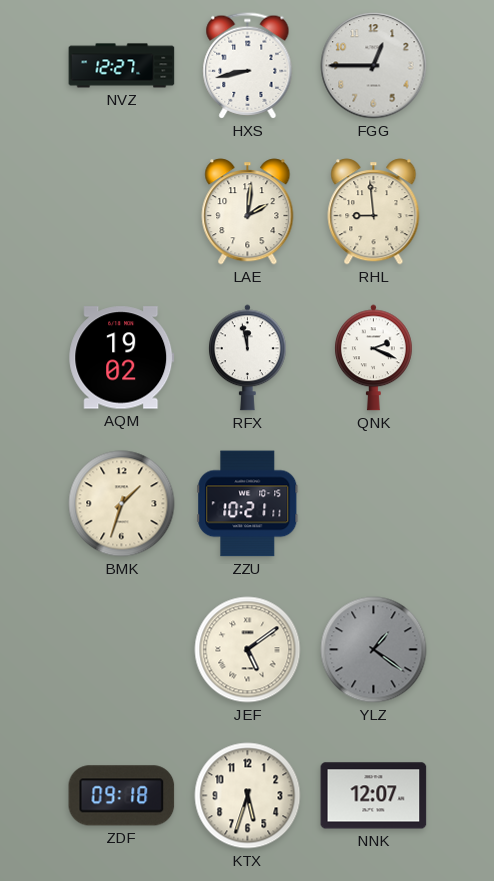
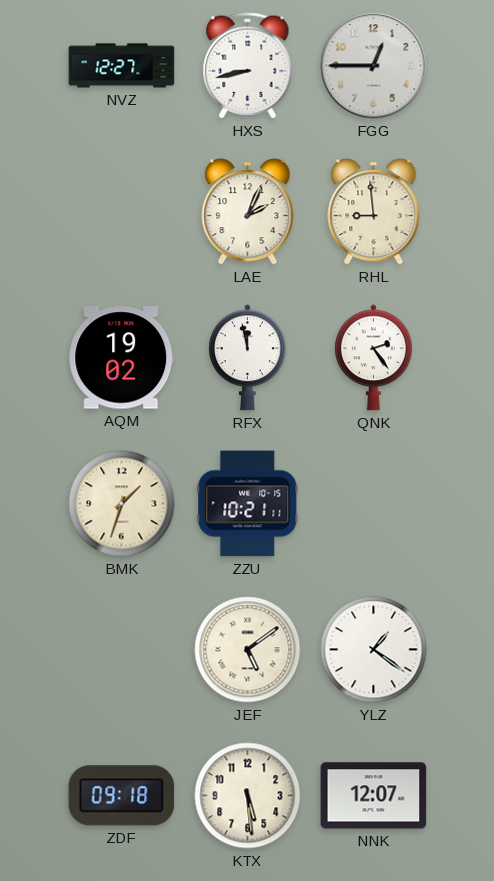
LAE: 2:01 -> 2:04
QNK: 2:19 -> 2:24
YLZ dial: grey -> white
KTX: 5:33 -> 5:29
